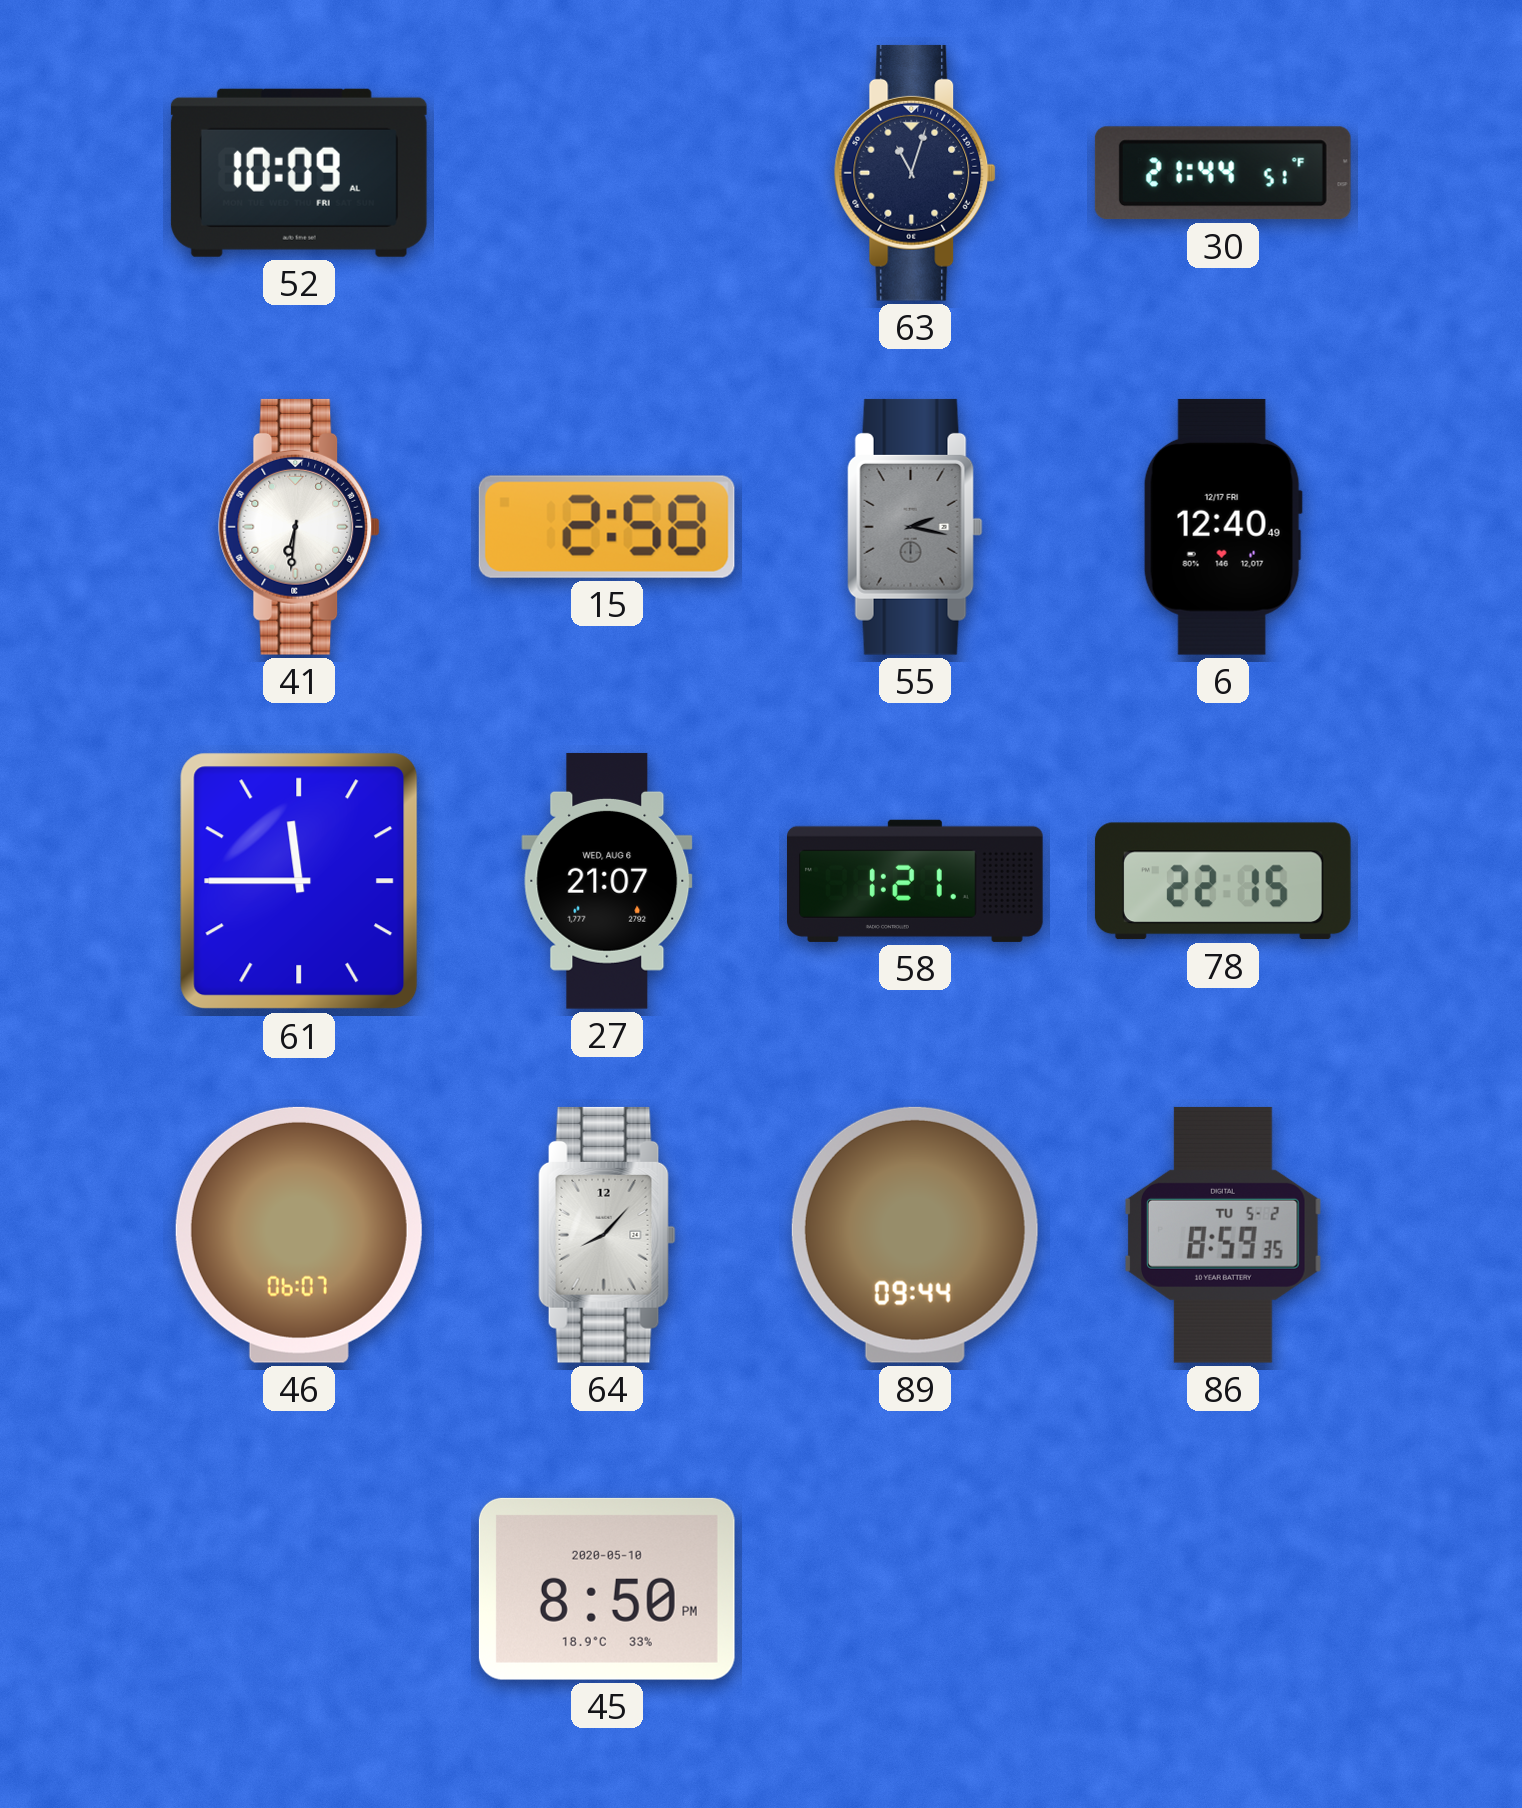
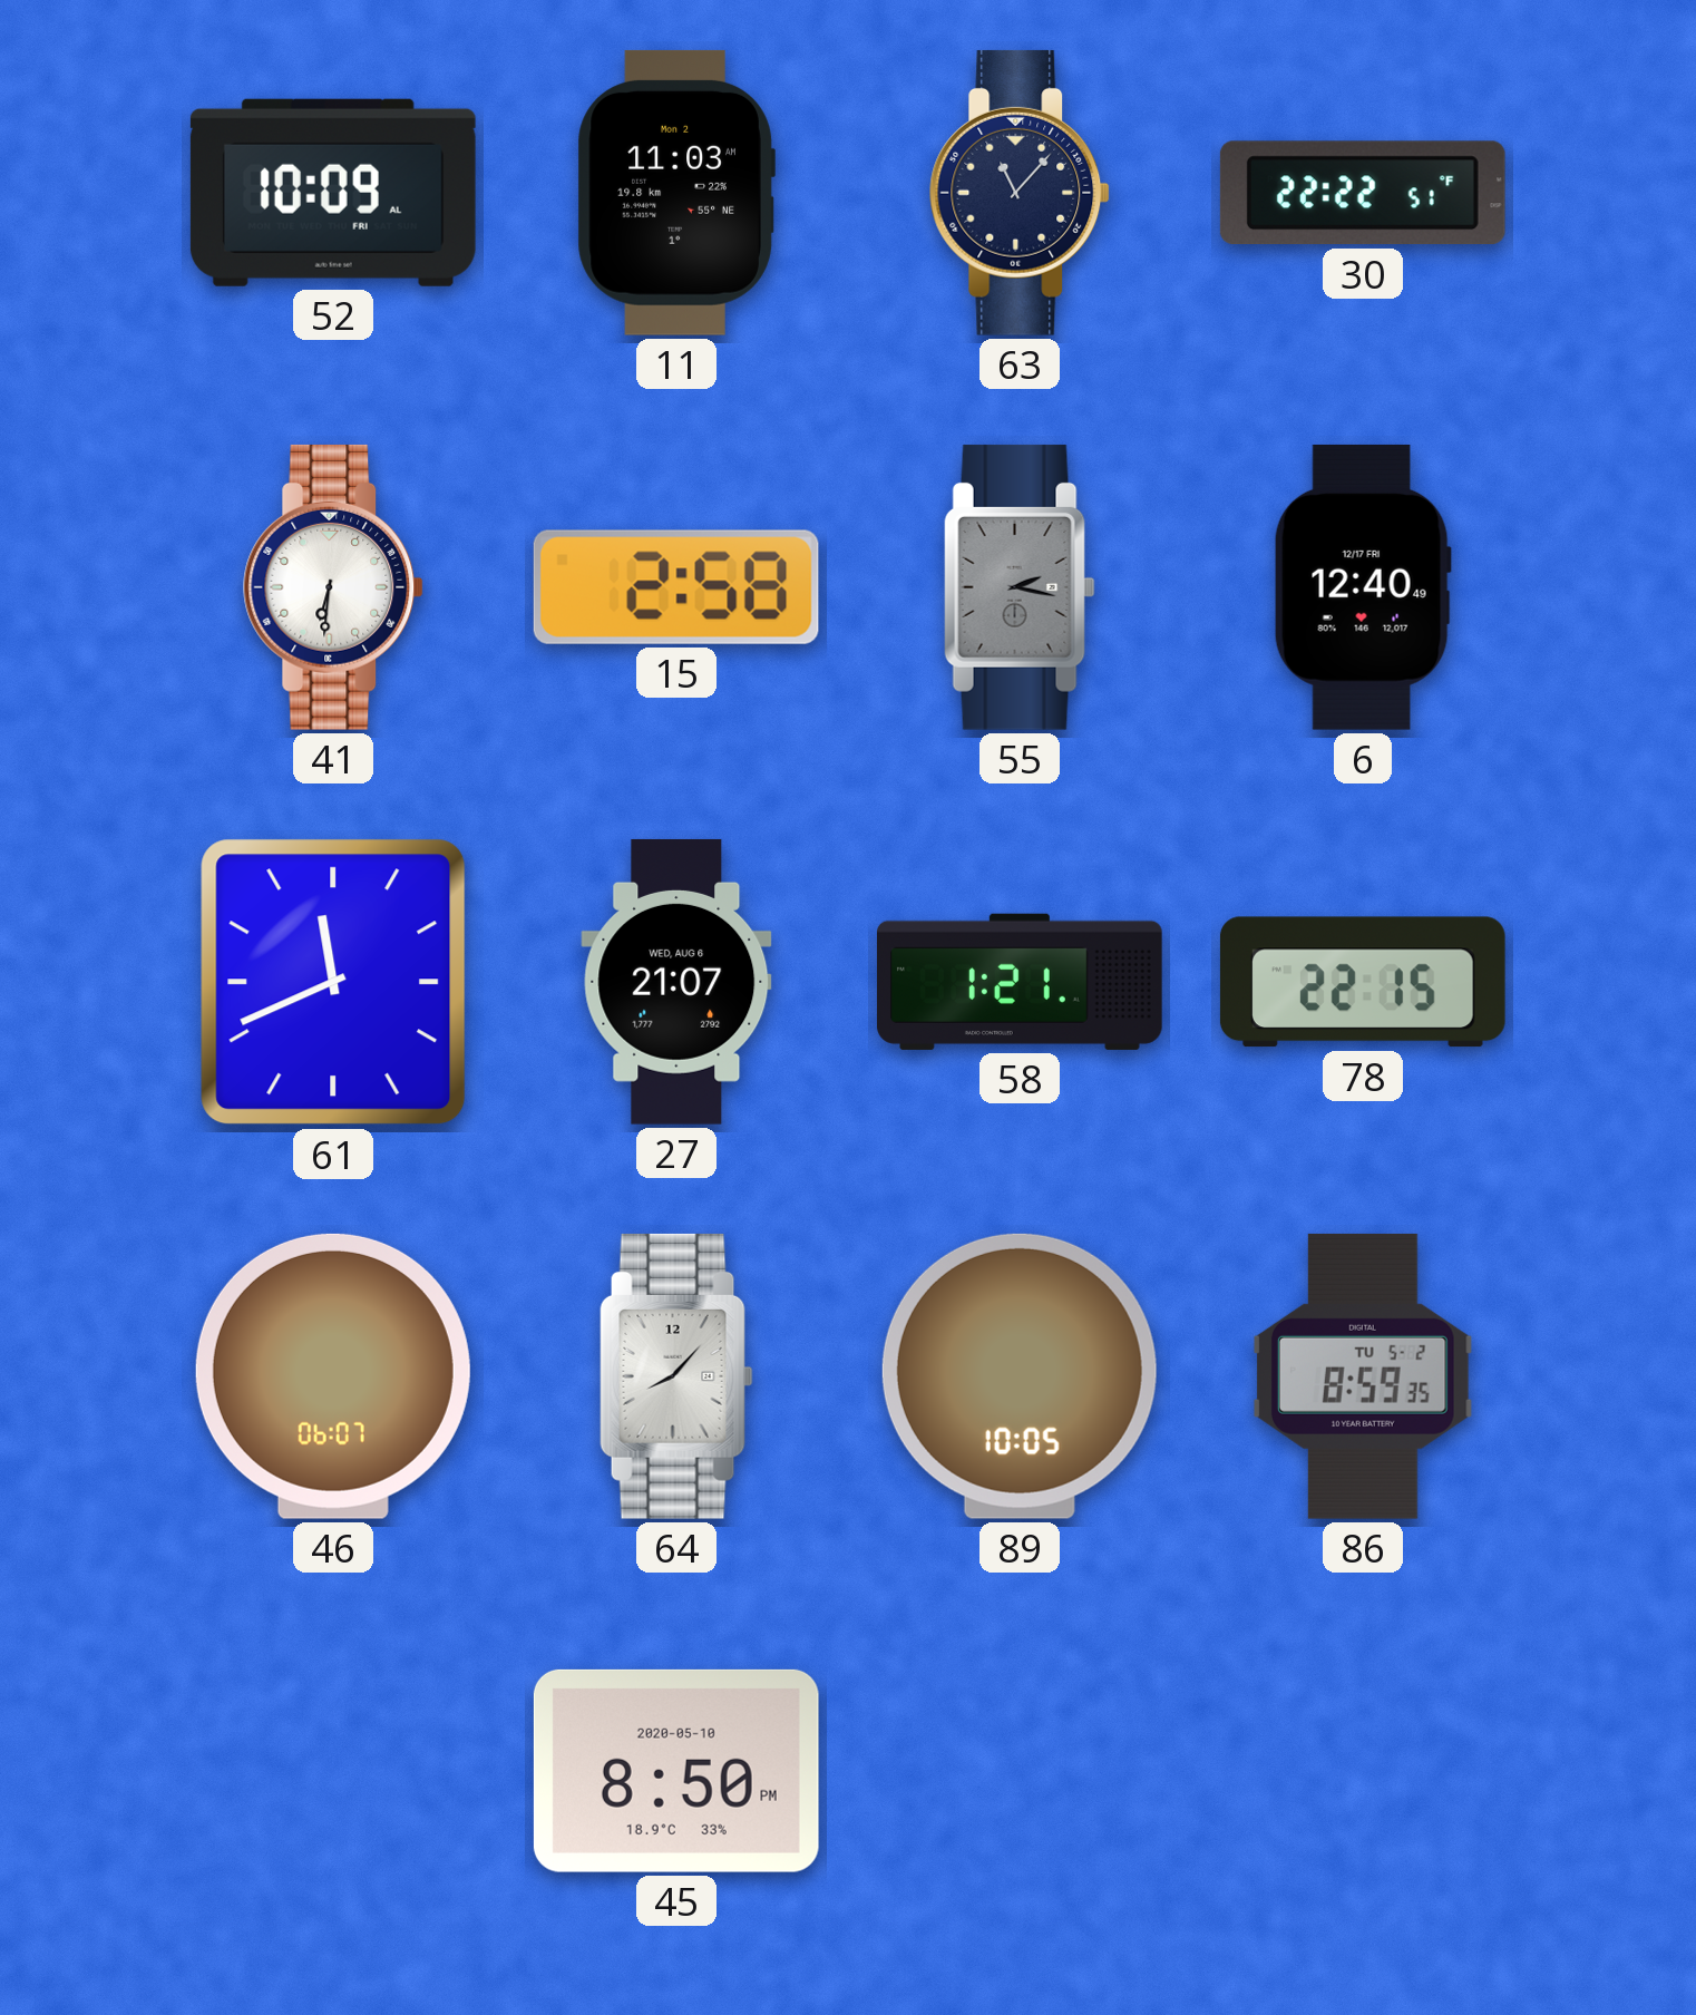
11: none -> 11:03
63: 11:03 -> 11:07
30: 21:44 -> 22:22
61: 11:45 -> 11:41
89: 09:44 -> 10:05
